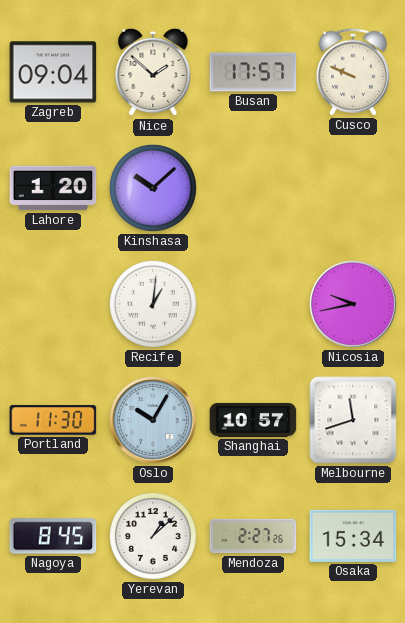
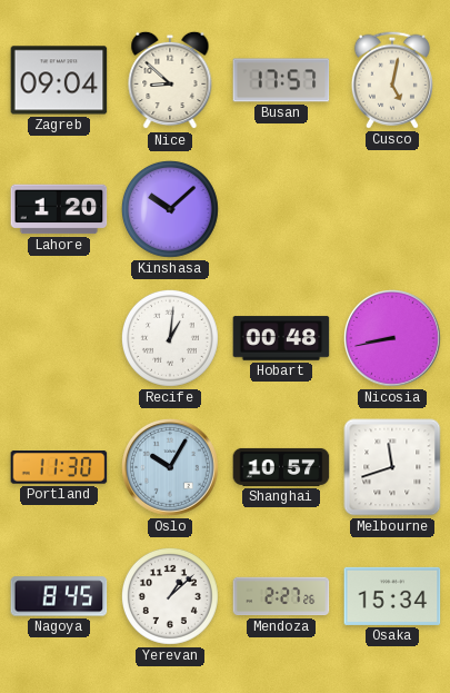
Nice: 1:52 -> 8:52
Cusco: 9:49 -> 5:02
Hobart: none -> 00:48
Nicosia: 9:43 -> 8:43
